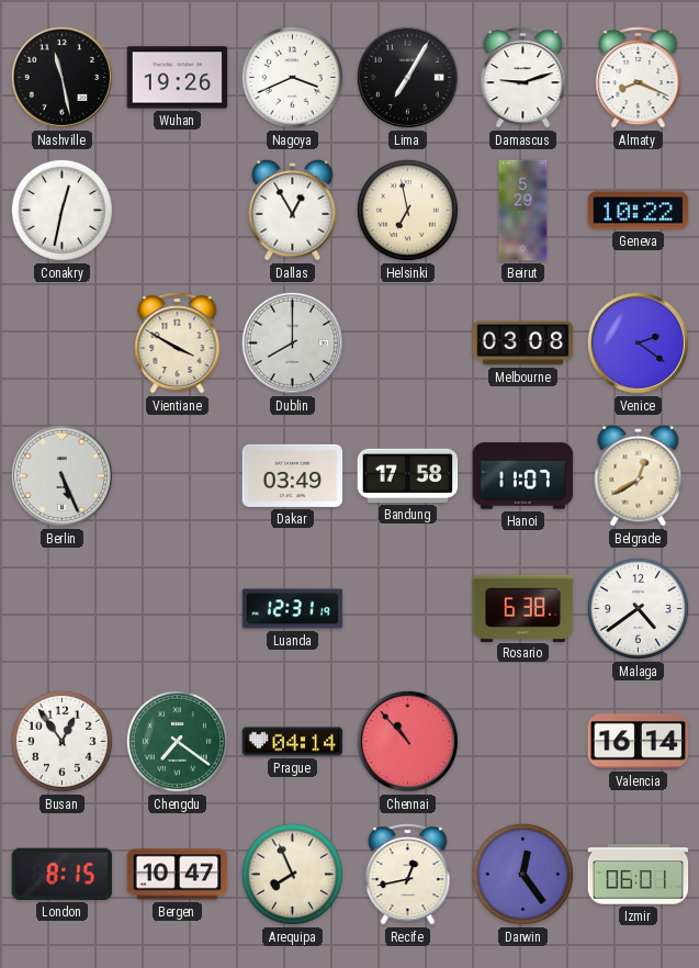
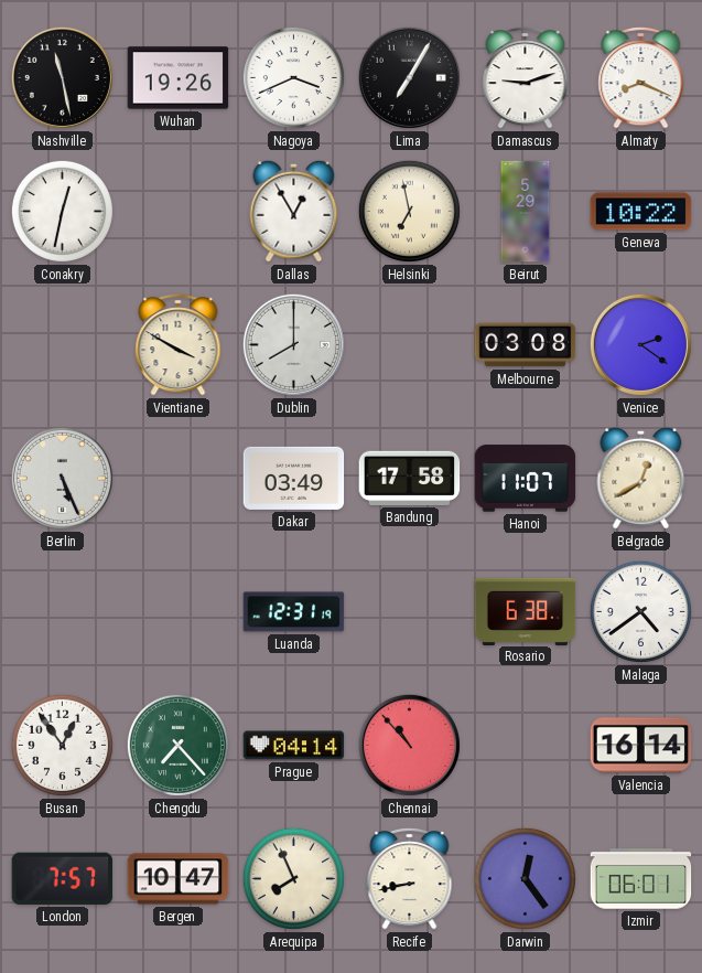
Chengdu: 7:21 -> 7:23
London: 8:15 -> 7:57
Recife: 12:43 -> 8:43
